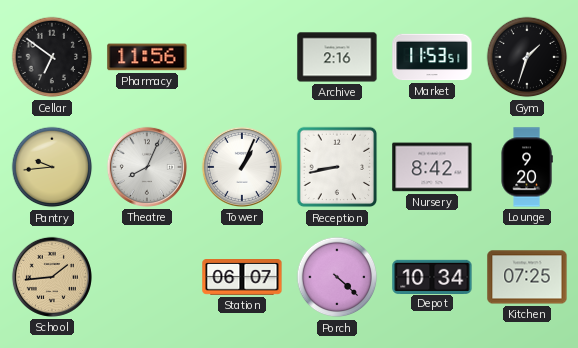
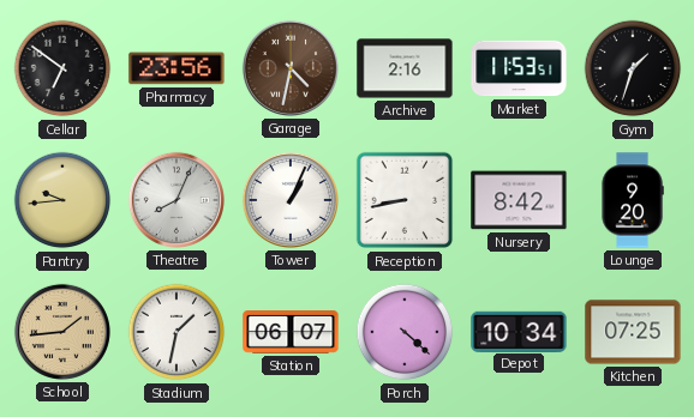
Pharmacy: 11:56 -> 23:56
Garage: none -> 4:32
Stadium: none -> 1:32
